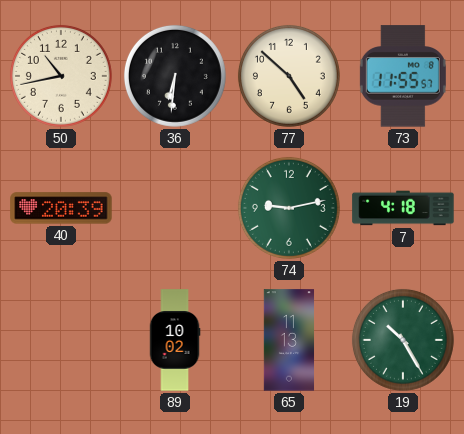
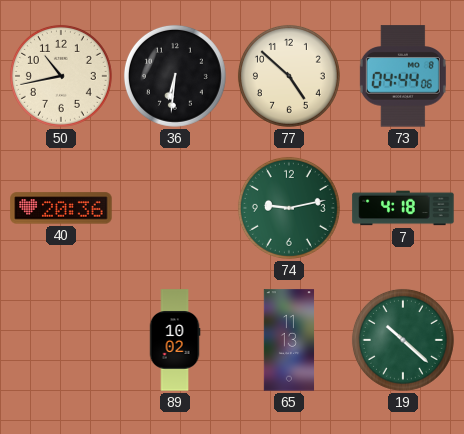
73: 11:55 -> 04:44
40: 20:39 -> 20:36
19: 10:25 -> 10:22
